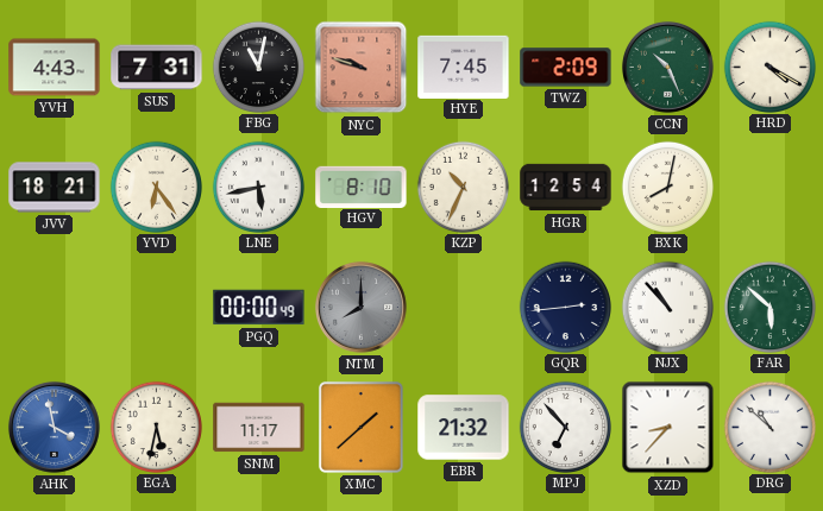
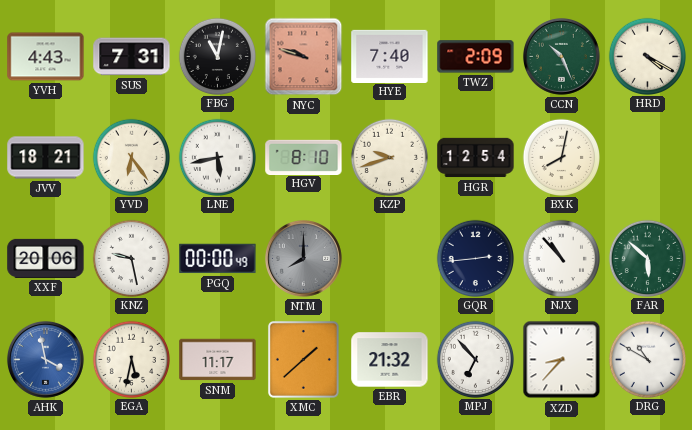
HYE: 7:45 -> 7:40
KZP: 10:34 -> 9:42
XXF: none -> 20:06
KNZ: none -> 9:28
DRG: 10:52 -> 10:50
